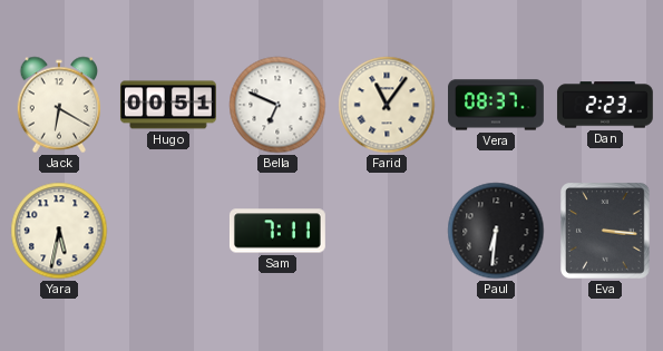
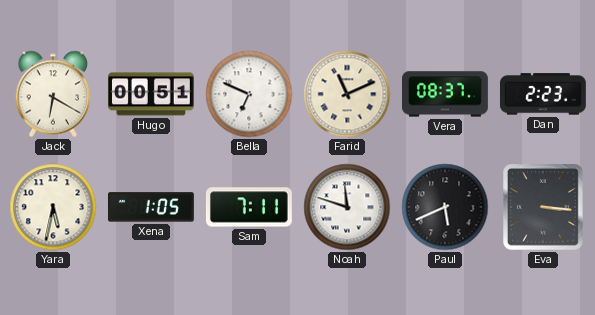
Farid: 11:06 -> 11:11
Xena: none -> 1:05
Noah: none -> 11:48
Paul: 6:31 -> 5:41
